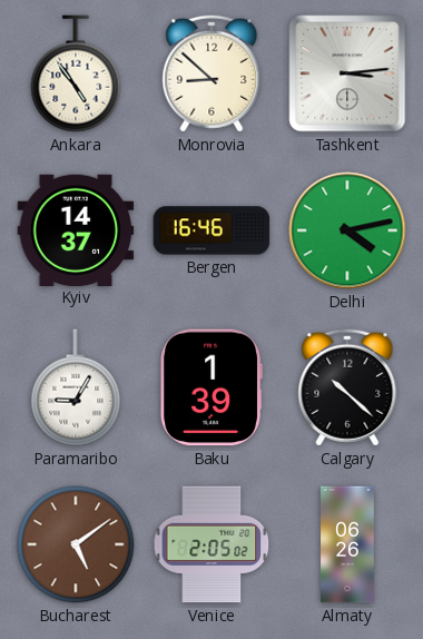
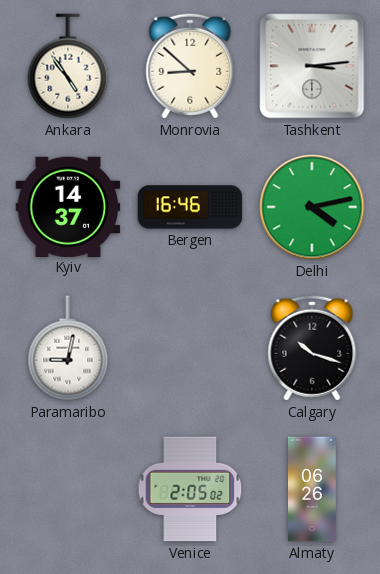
Paramaribo: 9:05 -> 9:02
Baku: 1:39 -> none
Calgary: 10:22 -> 10:18
Bucharest: 5:09 -> none
